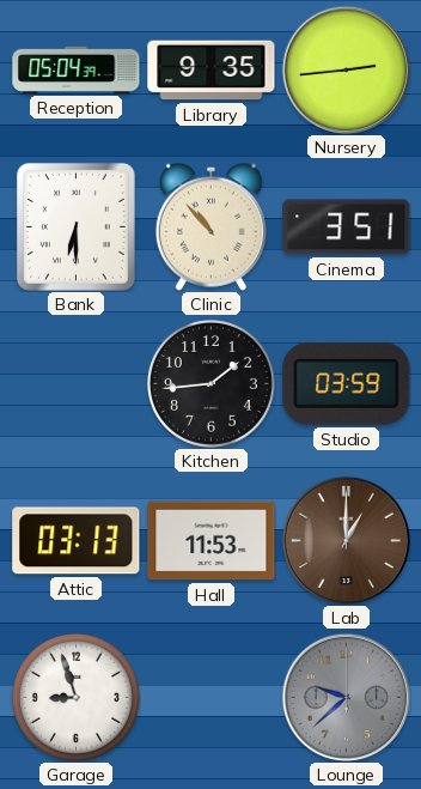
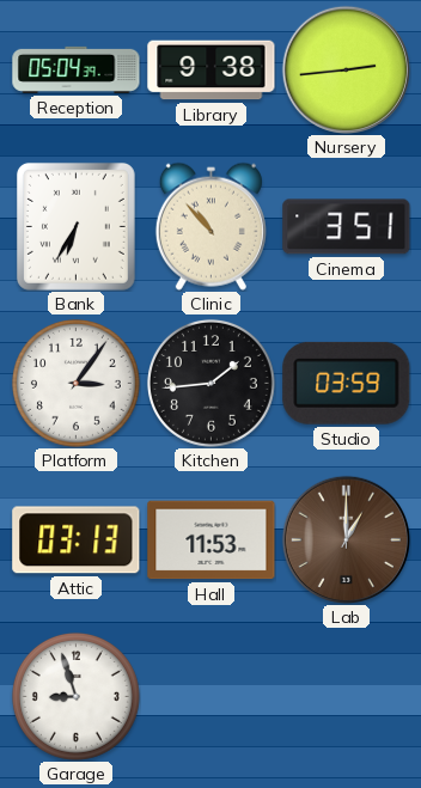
Library: 9:35 -> 9:38
Bank: 6:30 -> 6:35
Platform: none -> 3:06
Lounge: 9:38 -> none
